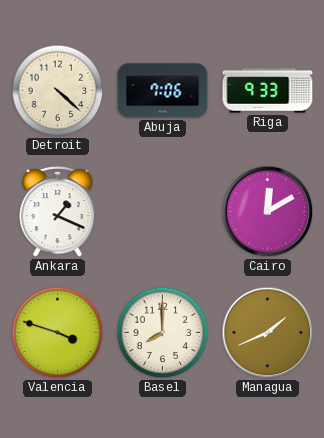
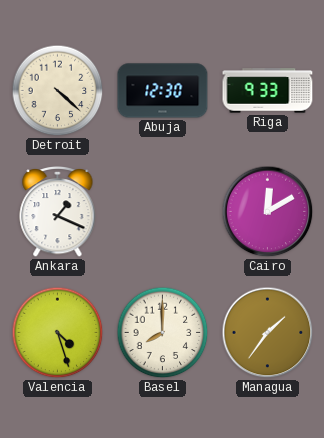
Abuja: 7:06 -> 12:30
Valencia: 3:48 -> 4:27
Managua: 1:41 -> 1:36
